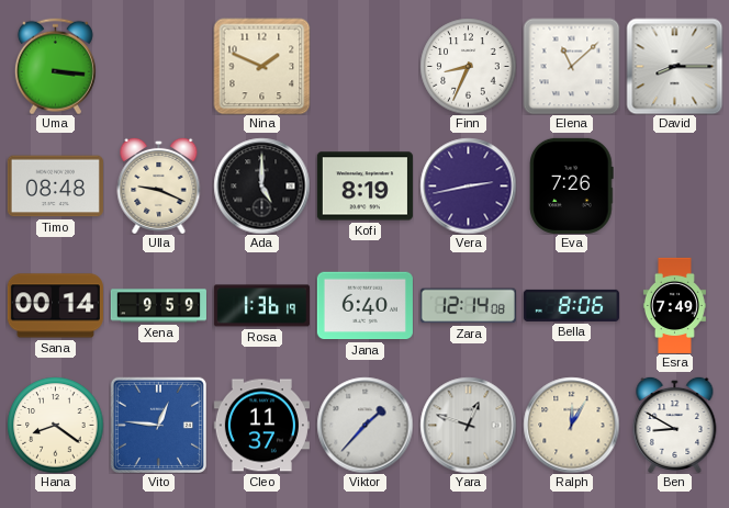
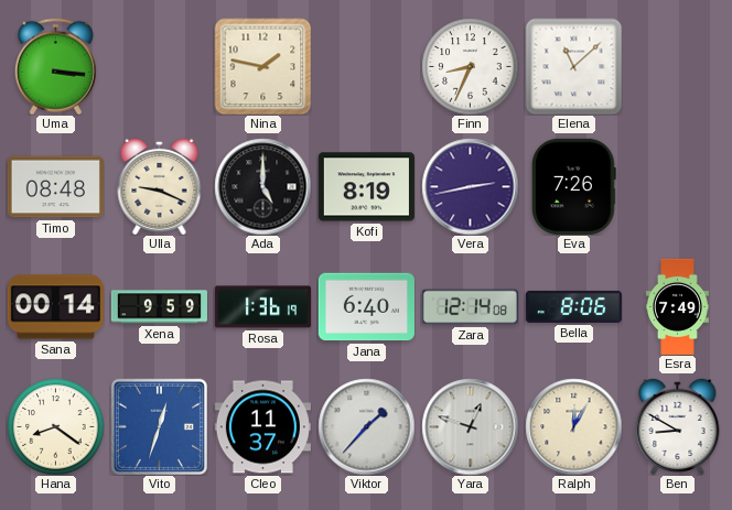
Nina: 1:49 -> 1:47
David: 8:15 -> none
Vito: 12:46 -> 12:33
